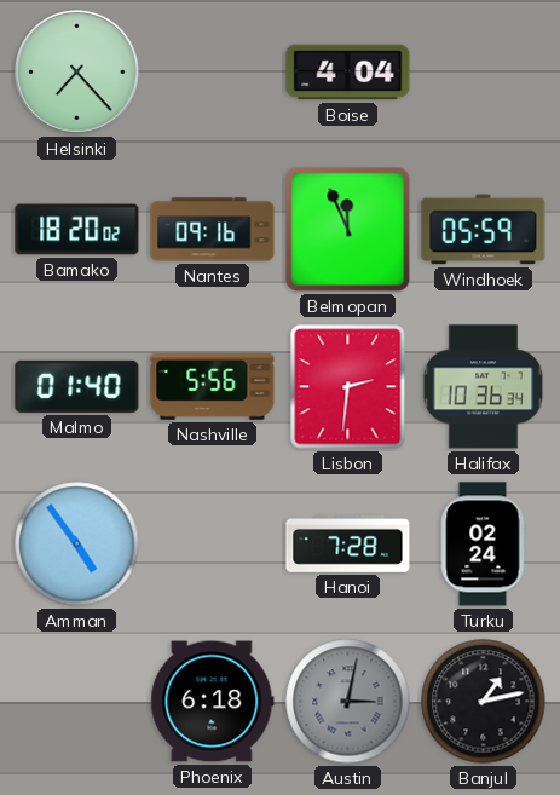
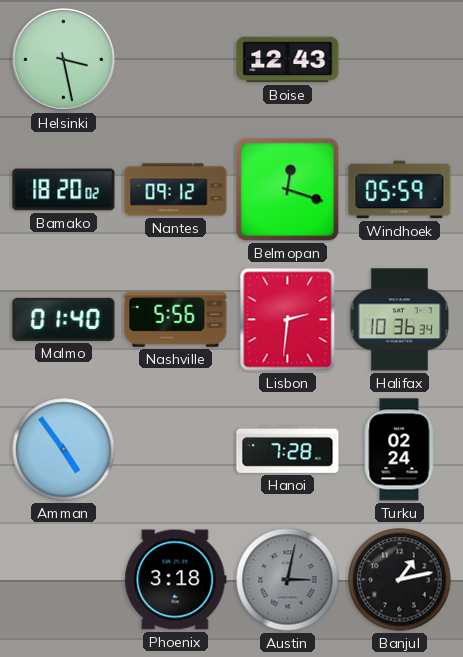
Helsinki: 7:23 -> 3:28
Boise: 4:04 -> 12:43
Nantes: 09:16 -> 09:12
Belmopan: 11:56 -> 12:18
Phoenix: 6:18 -> 3:18
